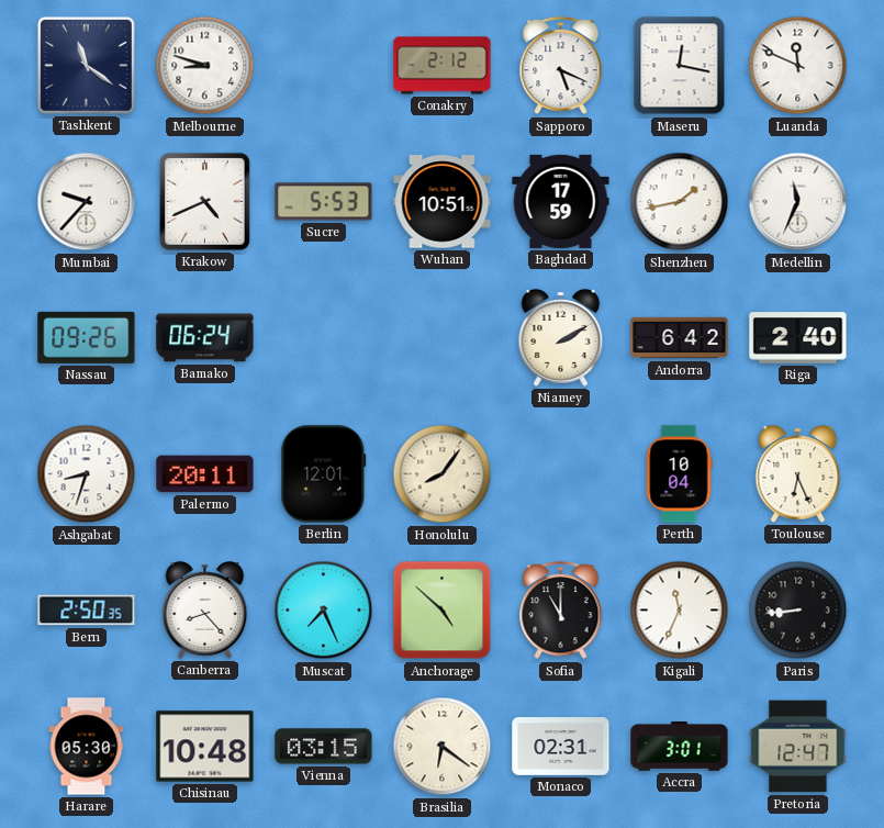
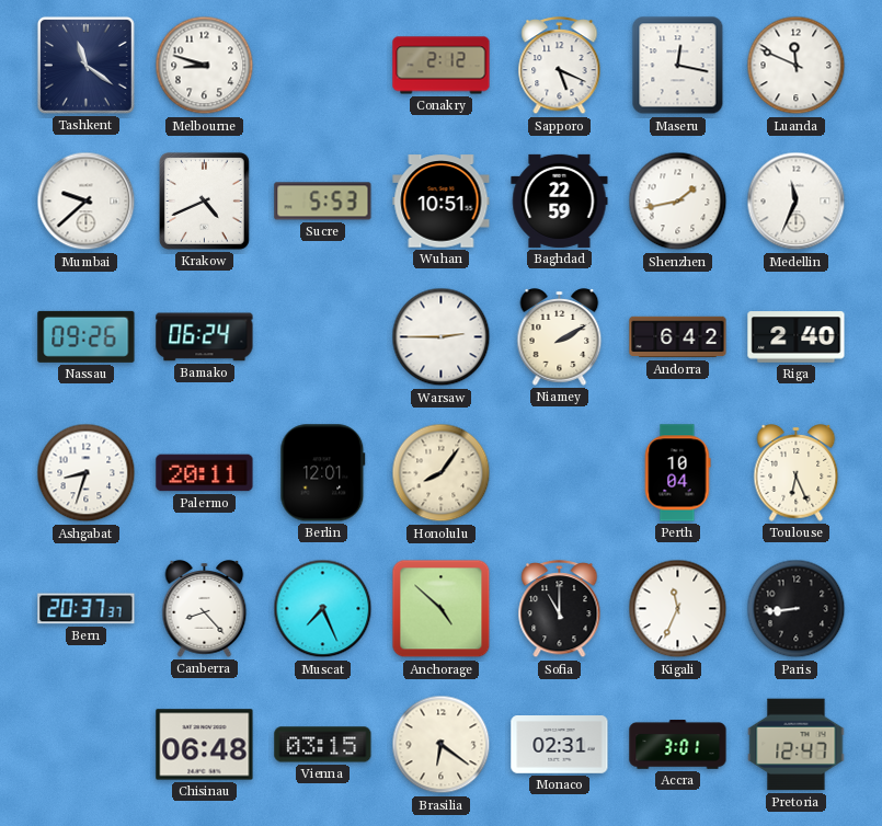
Mumbai: 9:37 -> 9:38
Baghdad: 17:59 -> 22:59
Warsaw: none -> 2:45
Bern: 2:50 -> 20:37
Harare: 05:30 -> none
Chisinau: 10:48 -> 06:48
